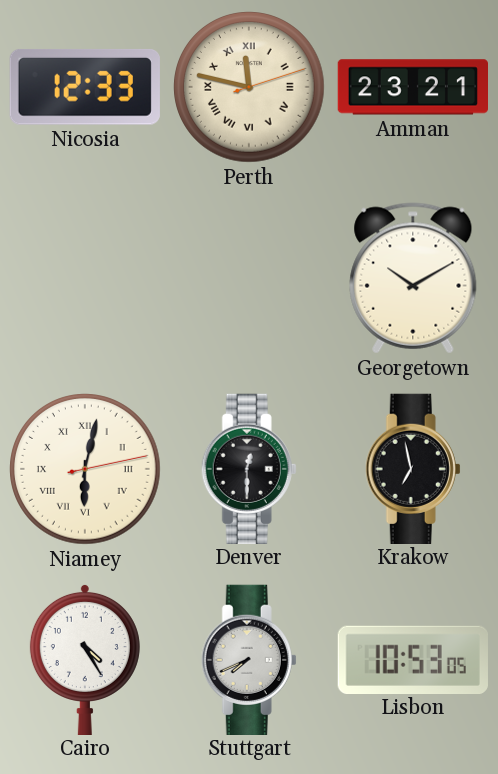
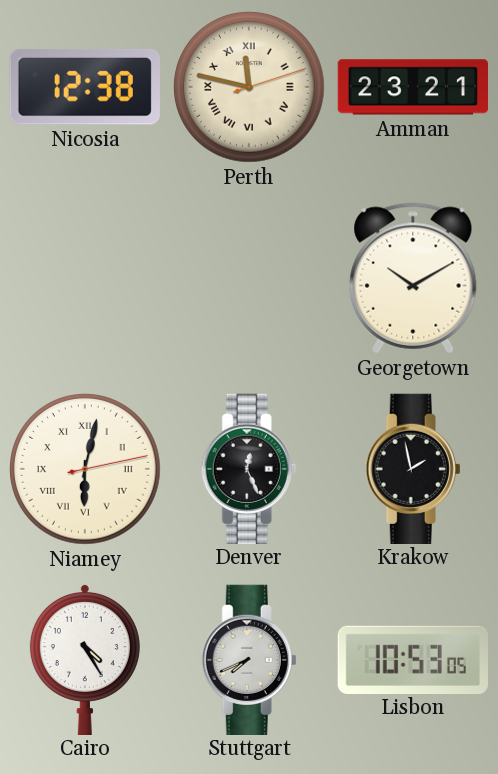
Nicosia: 12:33 -> 12:38
Denver: 12:30 -> 12:26
Krakow: 6:58 -> 1:58
